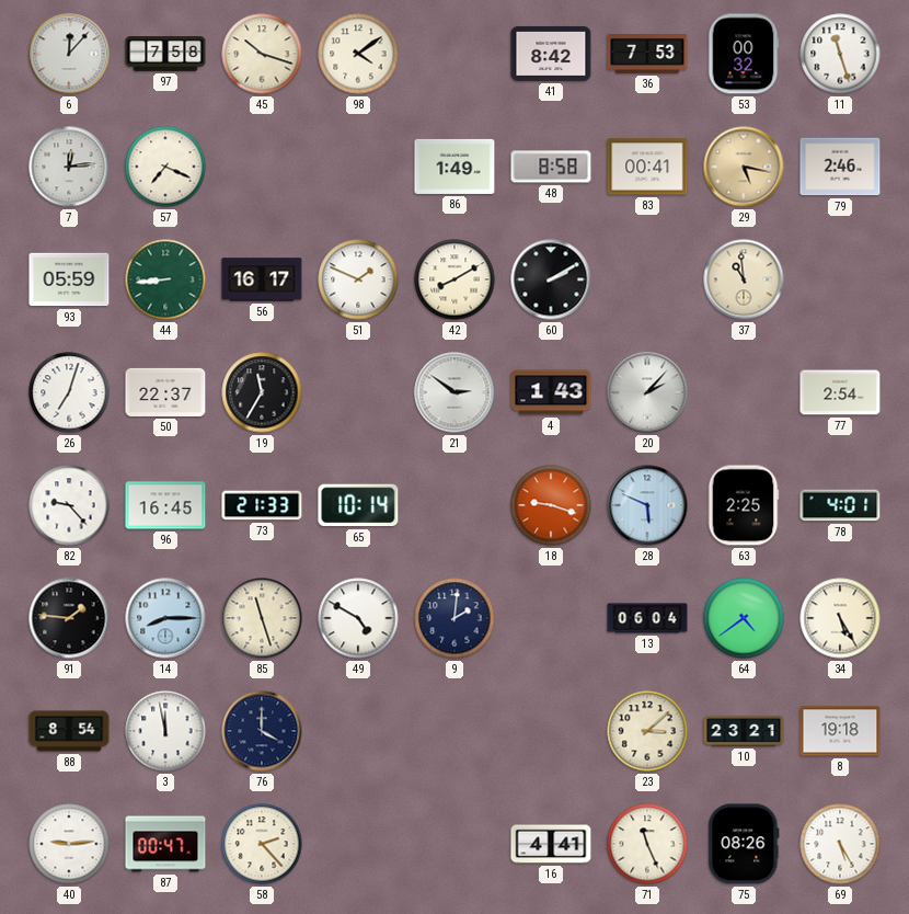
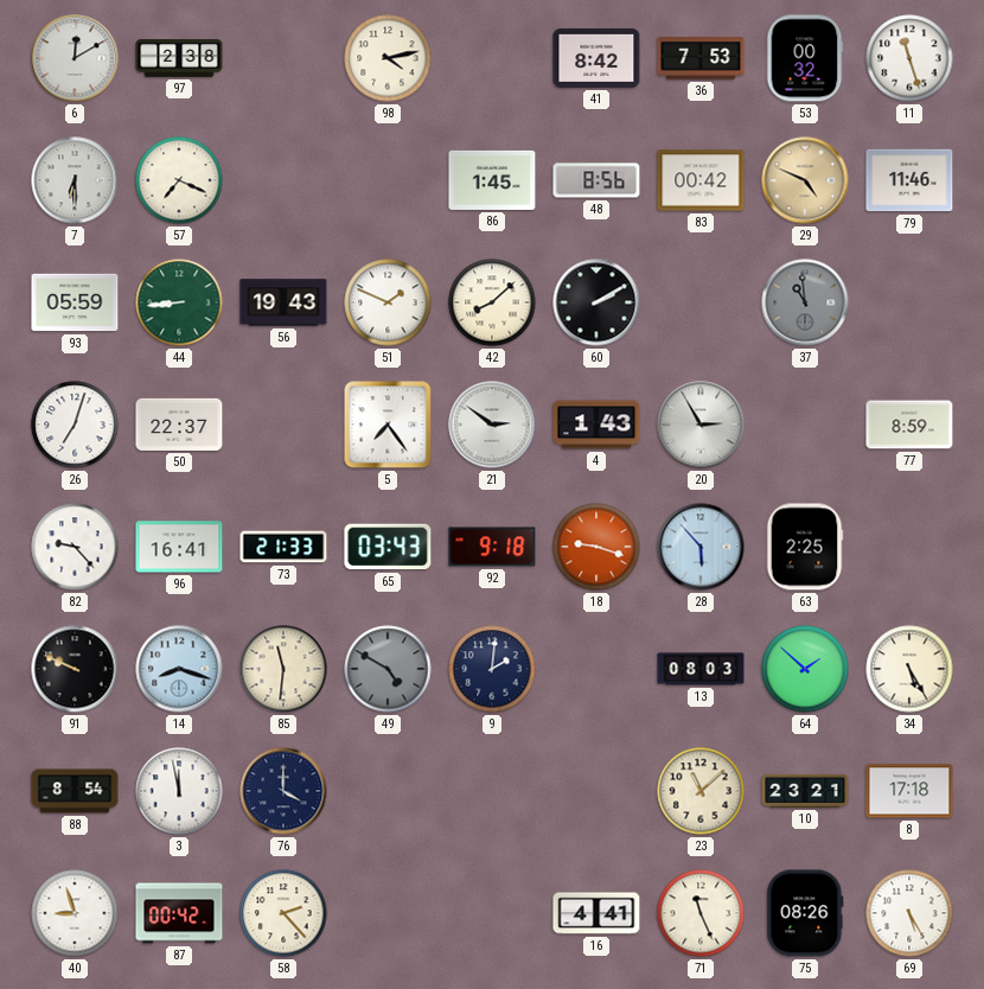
6: 12:07 -> 12:10
97: 7:58 -> 2:38
45: 10:18 -> none
98: 4:09 -> 4:13
7: 12:14 -> 6:30
86: 1:49 -> 1:45
48: 8:58 -> 8:56
83: 00:41 -> 00:42
29: 5:17 -> 4:49
79: 2:46 -> 11:46
56: 16:17 -> 19:43
42: 8:10 -> 8:08
37 dial: cream -> grey
19: 11:35 -> none
5: none -> 7:24
20: 2:07 -> 2:55
77: 2:54 -> 8:59
96: 16:45 -> 16:41
65: 10:14 -> 03:43
92: none -> 9:18
28: 5:49 -> 5:53
78: 4:01 -> none
91: 1:46 -> 9:49
14: 8:15 -> 8:18
85: 11:27 -> 11:31
49 dial: white -> grey
13: 06:04 -> 08:03
64: 4:39 -> 1:52
23: 3:08 -> 11:08
8: 19:18 -> 17:18
40: 9:14 -> 8:57
87: 00:47 -> 00:42
